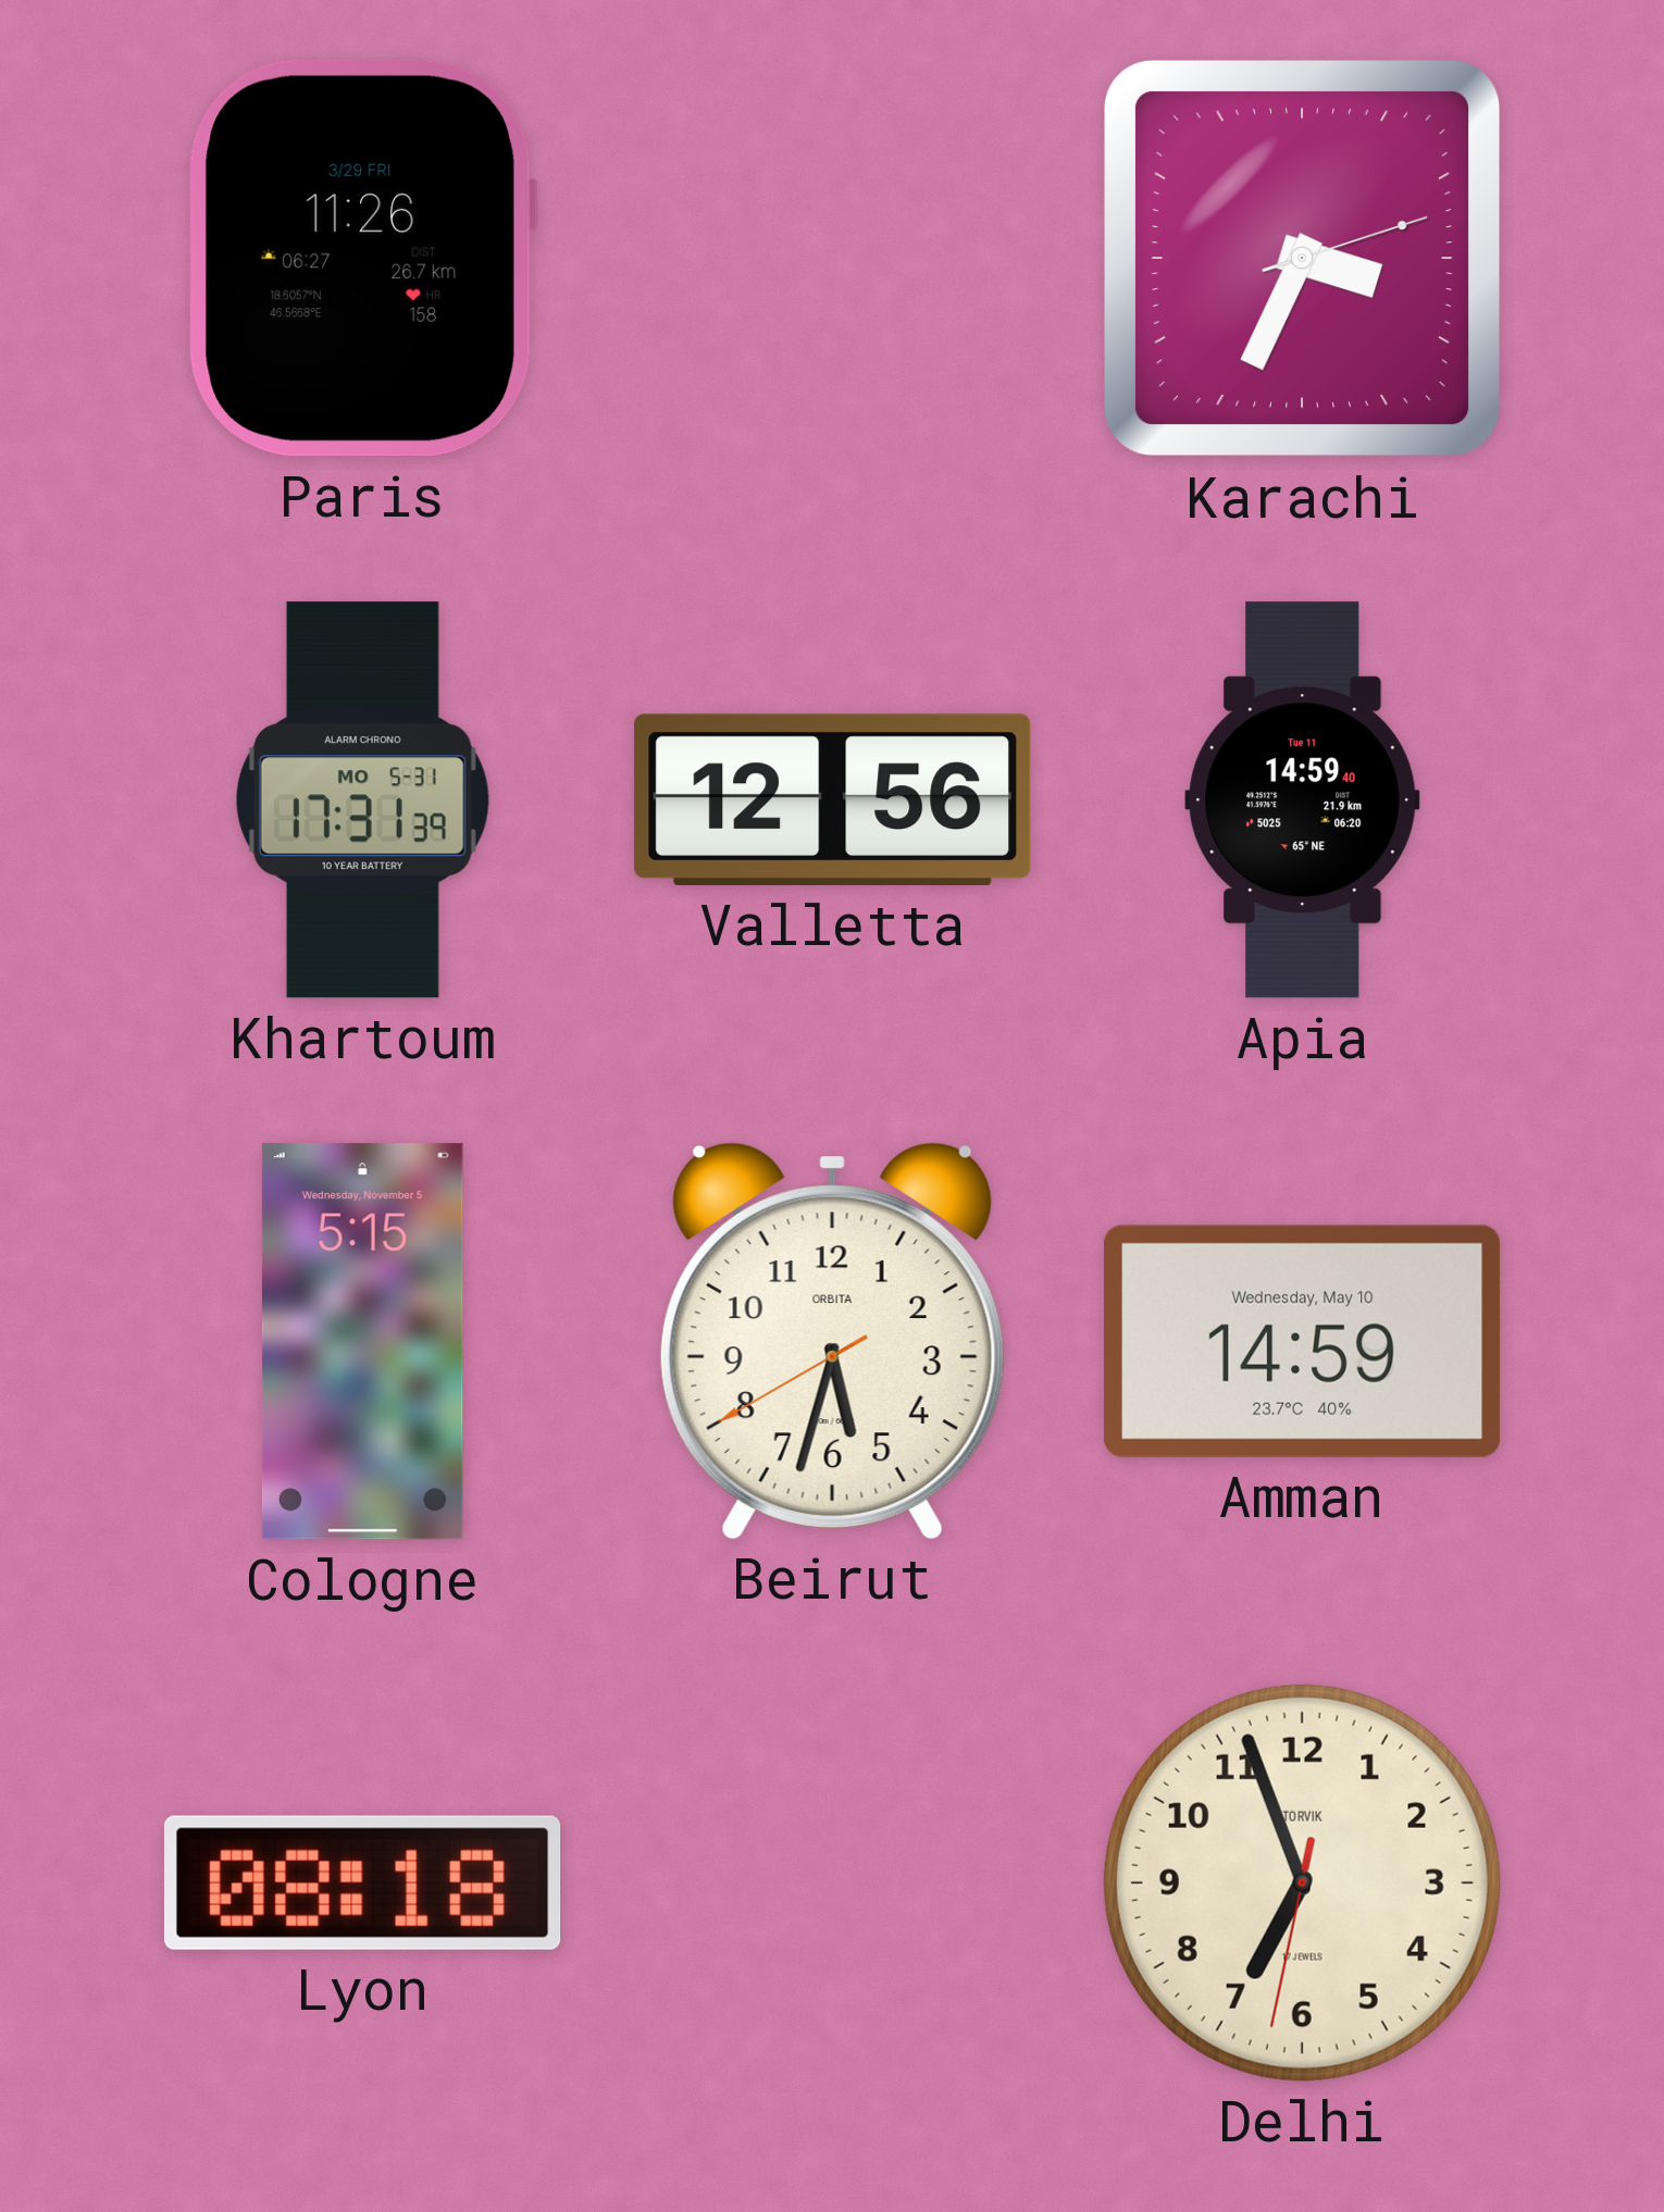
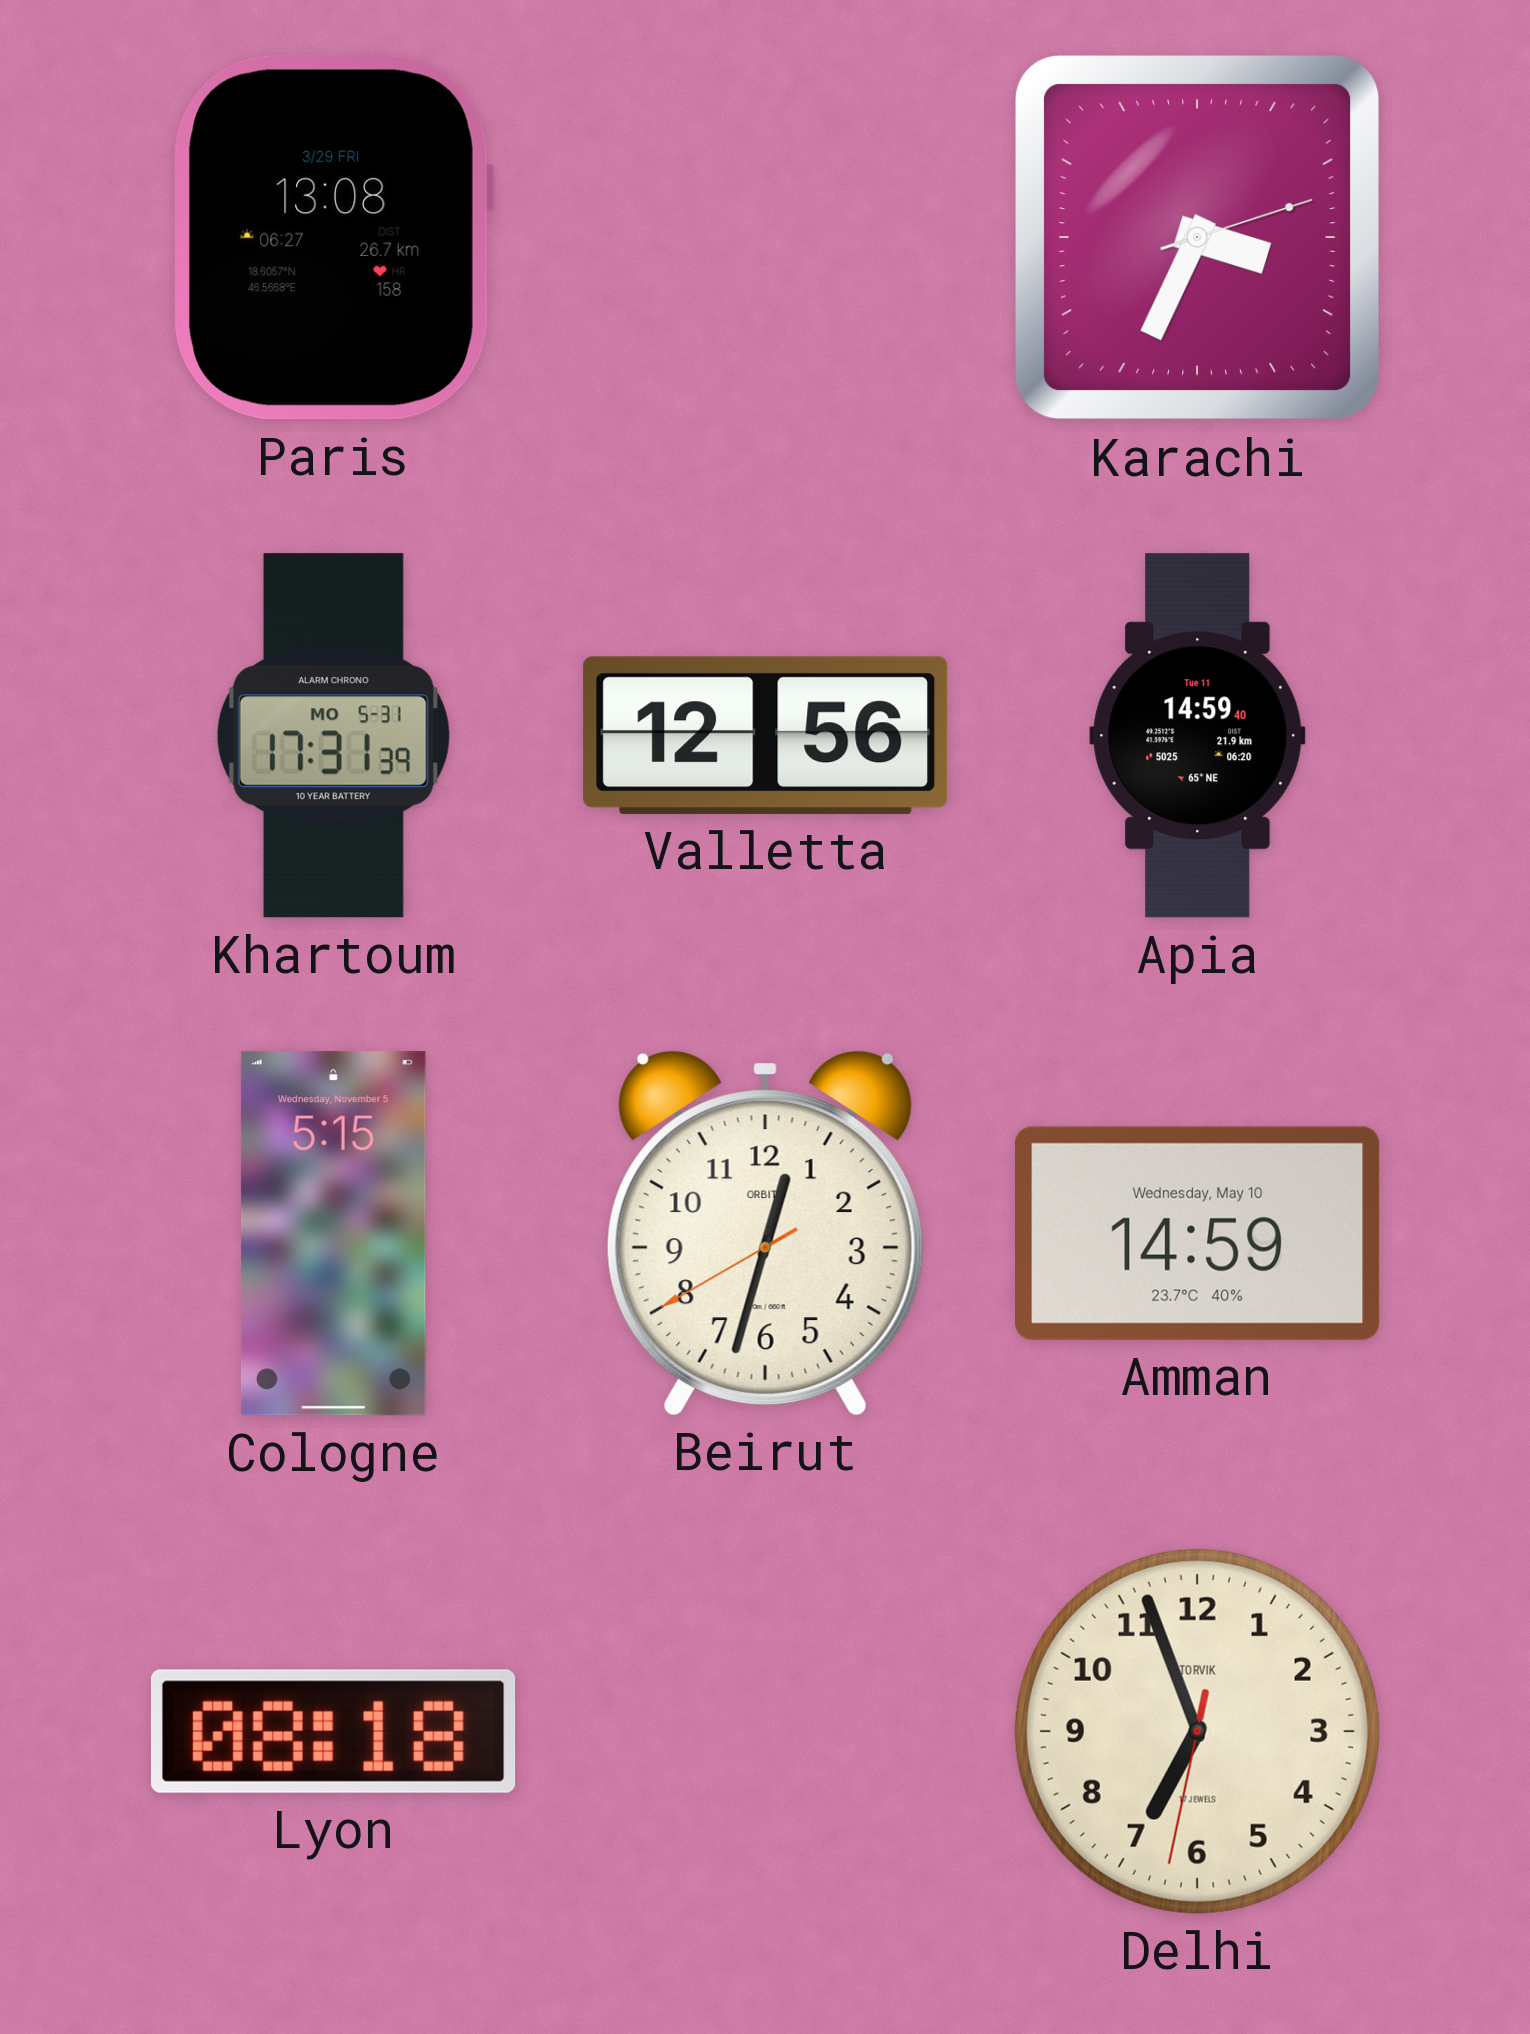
Paris: 11:26 -> 13:08
Beirut: 5:32 -> 12:32
